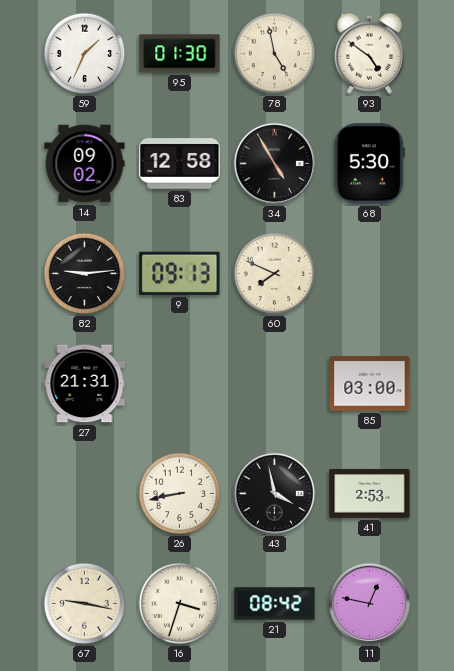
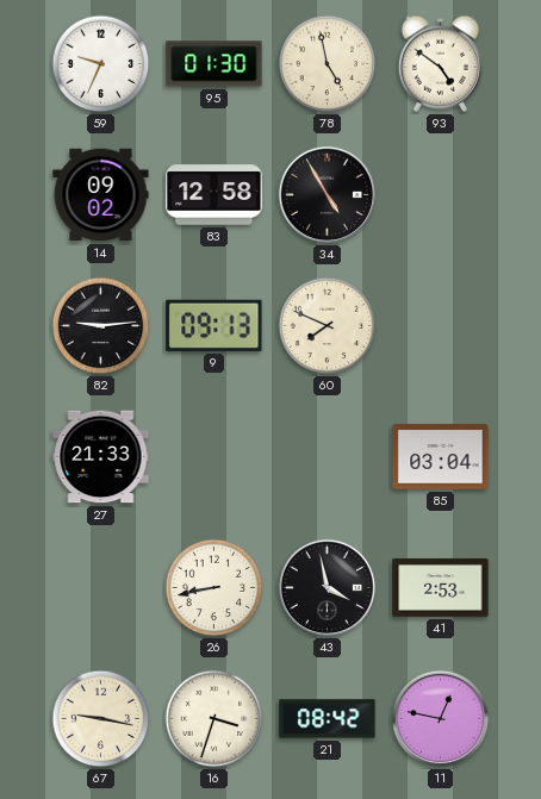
59: 1:34 -> 9:34
68: 5:30 -> none
27: 21:31 -> 21:33
85: 03:00 -> 03:04
